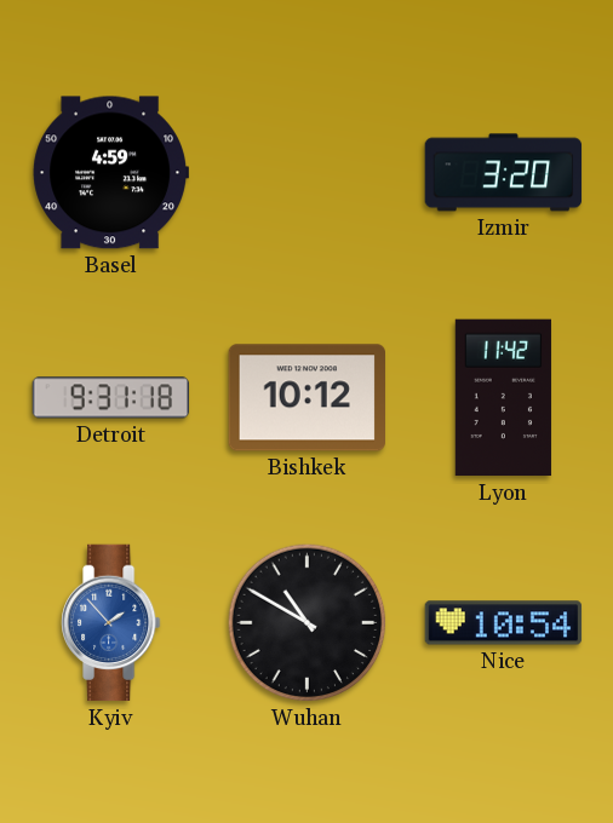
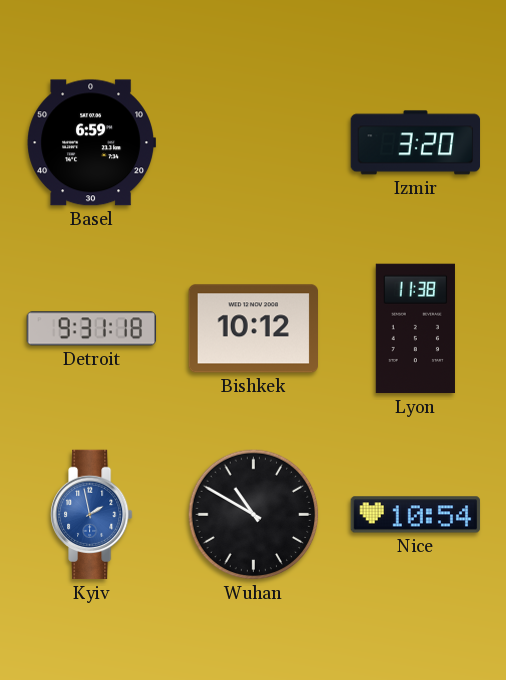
Basel: 4:59 -> 6:59
Lyon: 11:42 -> 11:38
Kyiv: 1:53 -> 1:58
